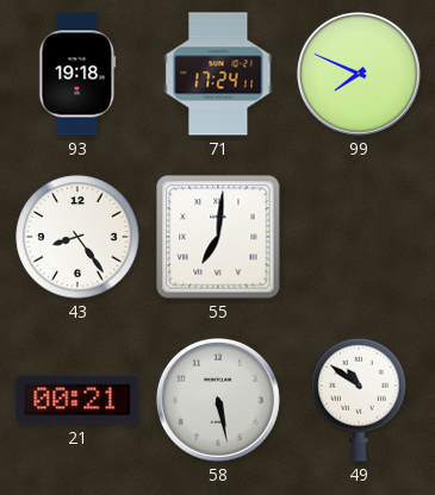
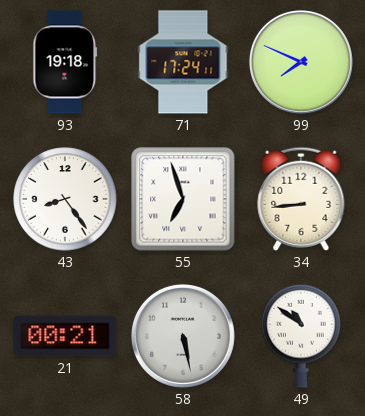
55: 7:01 -> 6:57
34: none -> 8:44
